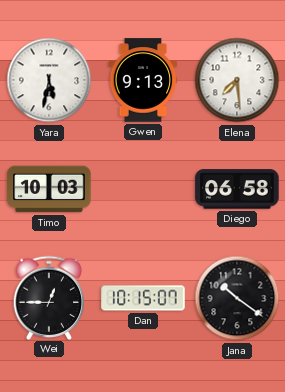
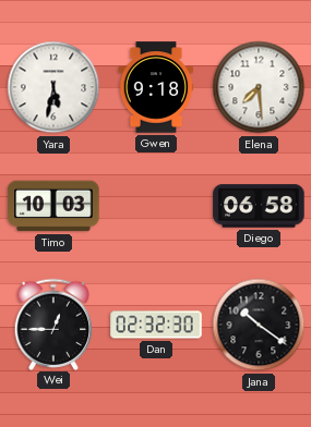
Gwen: 9:13 -> 9:18
Dan: 10:15 -> 02:32
